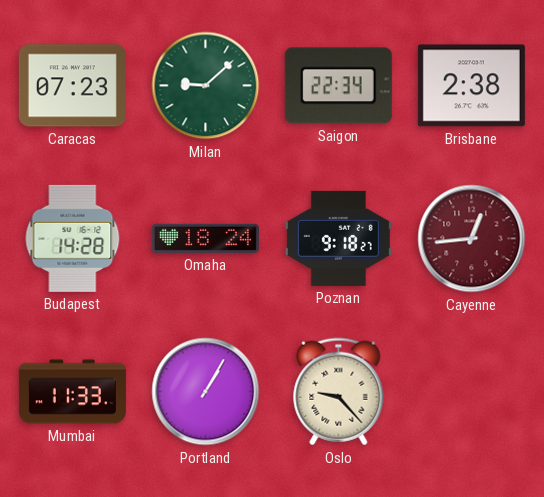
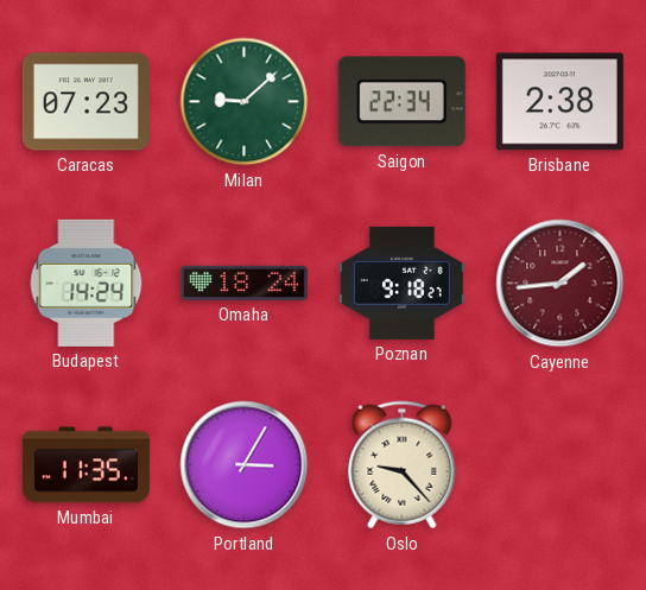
Budapest: 14:28 -> 14:24
Cayenne: 12:44 -> 1:44
Mumbai: 11:33 -> 11:35
Portland: 1:05 -> 3:05
